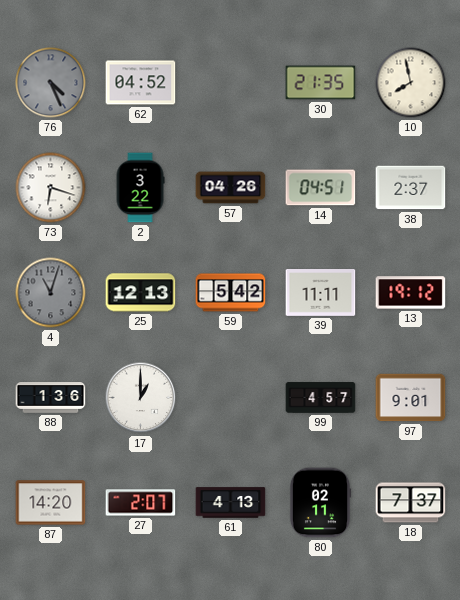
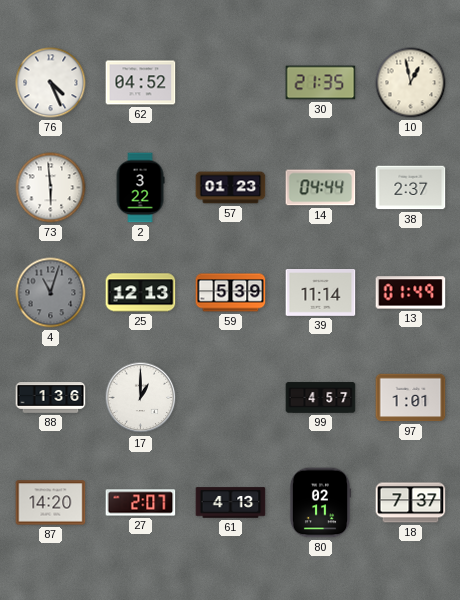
76 dial: grey -> white
10: 7:58 -> 12:58
73: 6:18 -> 5:59
57: 04:26 -> 01:23
14: 04:51 -> 04:44
59: 5:42 -> 5:39
39: 11:11 -> 11:14
13: 19:12 -> 01:49
97: 9:01 -> 1:01
